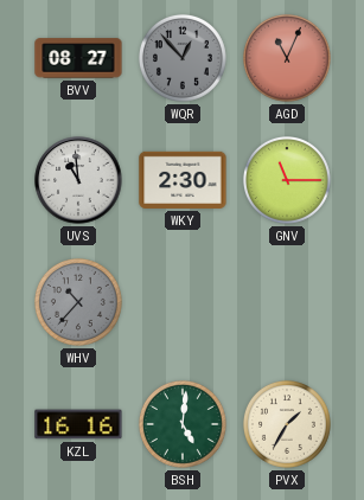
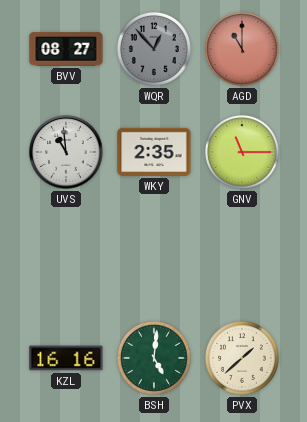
AGD: 11:04 -> 11:00
WKY: 2:30 -> 2:35
WHV: 10:37 -> none
PVX: 1:35 -> 1:38
